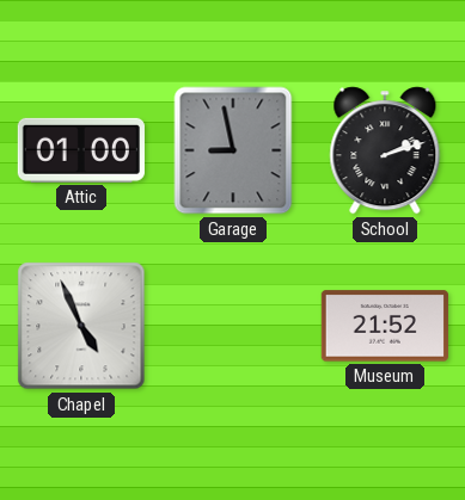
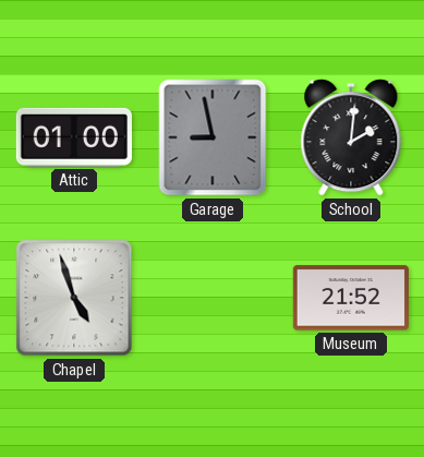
School: 2:12 -> 2:01
Chapel: 4:56 -> 4:57
